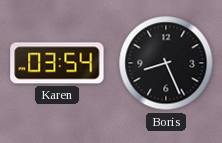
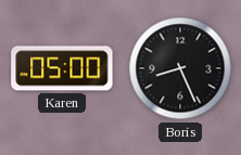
Karen: 03:54 -> 05:00
